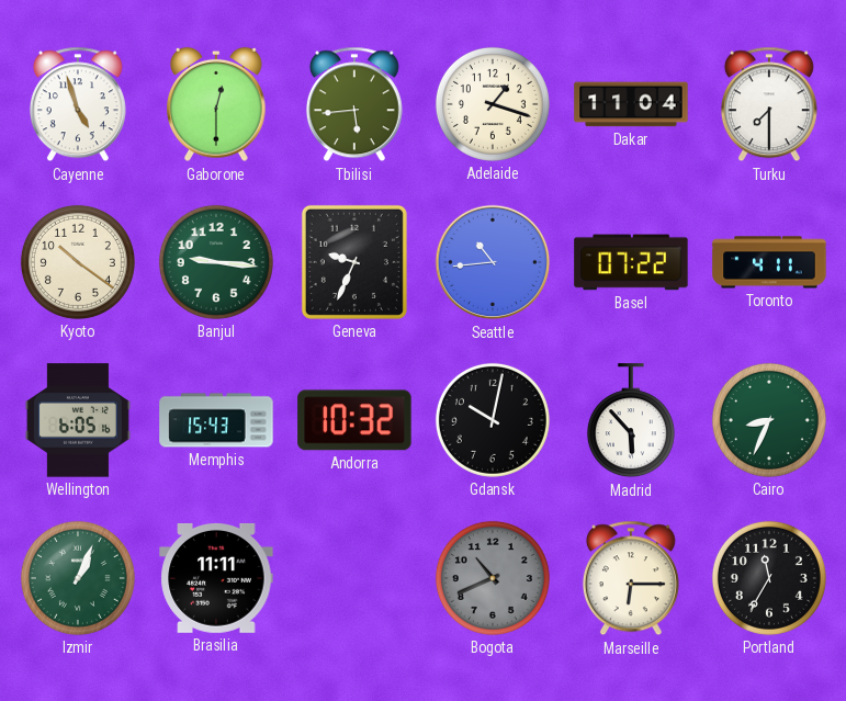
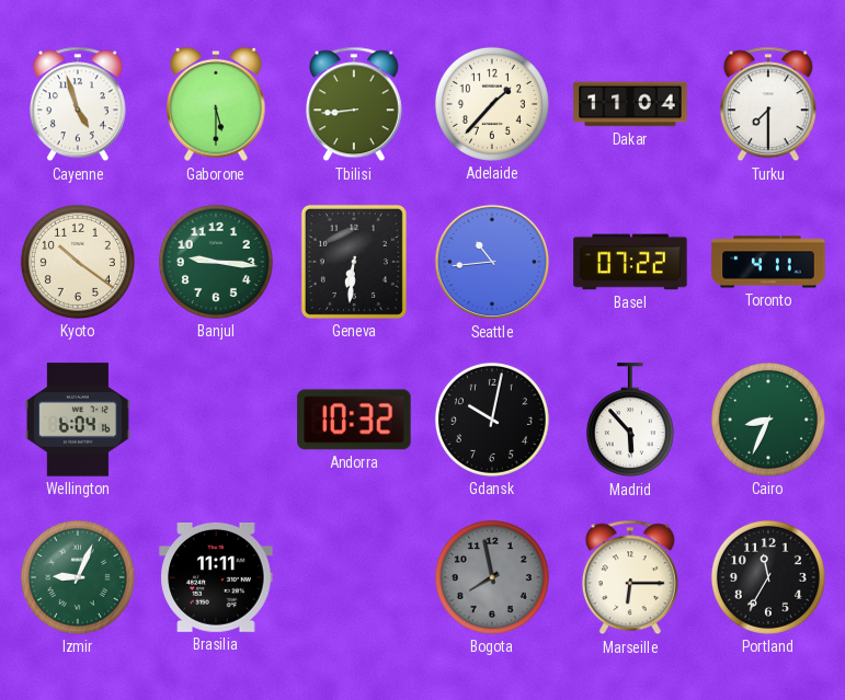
Gaborone: 12:30 -> 5:30
Tbilisi: 5:44 -> 8:44
Adelaide: 1:18 -> 1:37
Geneva: 9:34 -> 6:31
Wellington: 6:05 -> 6:04
Memphis: 15:43 -> none
Izmir: 1:04 -> 9:04
Bogota: 10:41 -> 7:58
